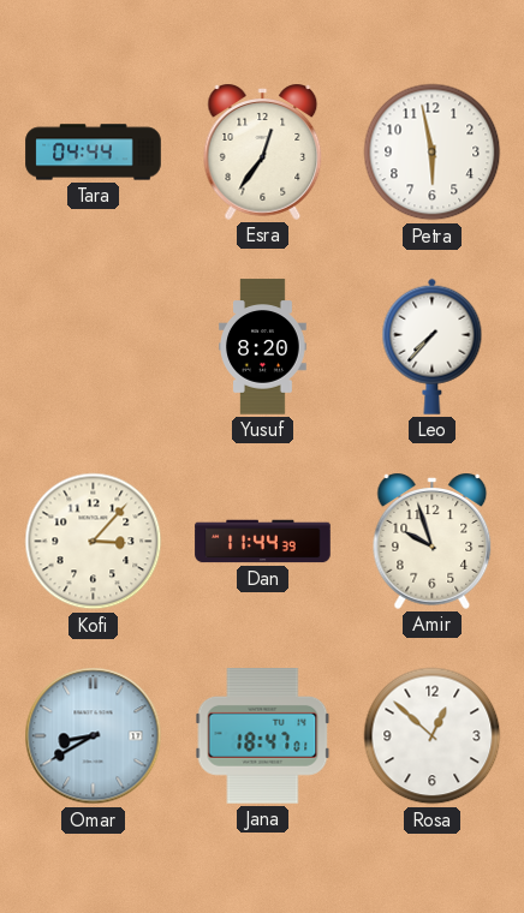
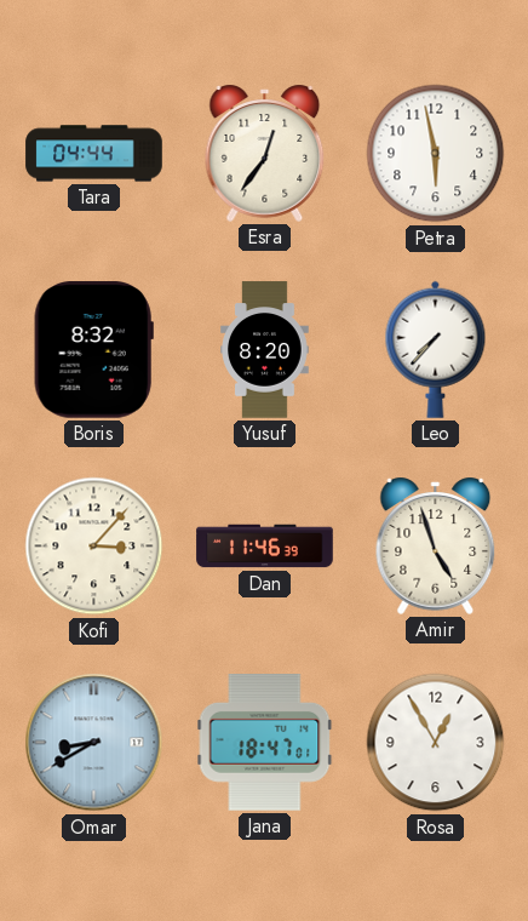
Boris: none -> 8:32
Dan: 11:44 -> 11:46
Amir: 9:57 -> 4:57
Rosa: 12:52 -> 12:55
